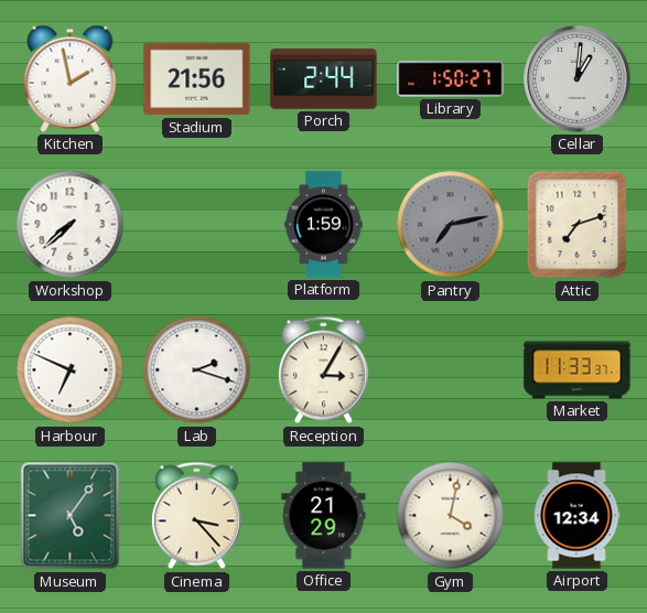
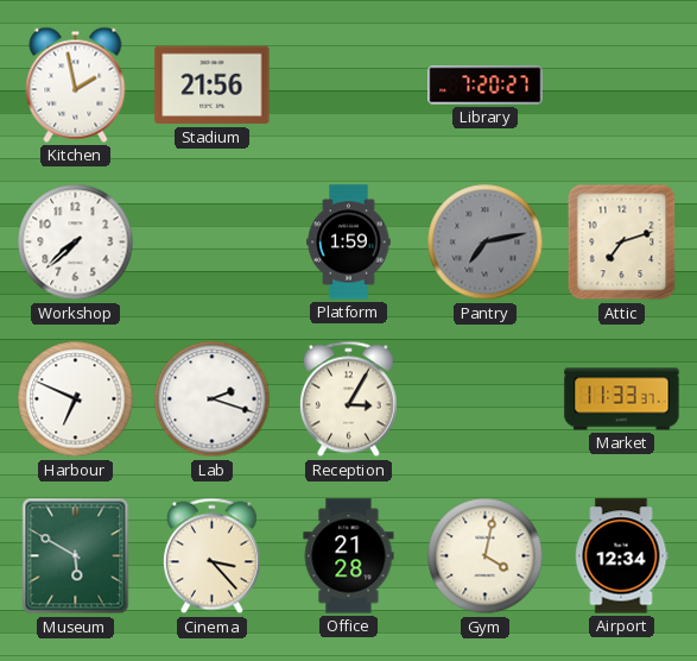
Porch: 2:44 -> none
Library: 1:50 -> 7:20
Cellar: 1:01 -> none
Museum: 5:06 -> 5:50
Office: 21:29 -> 21:28
